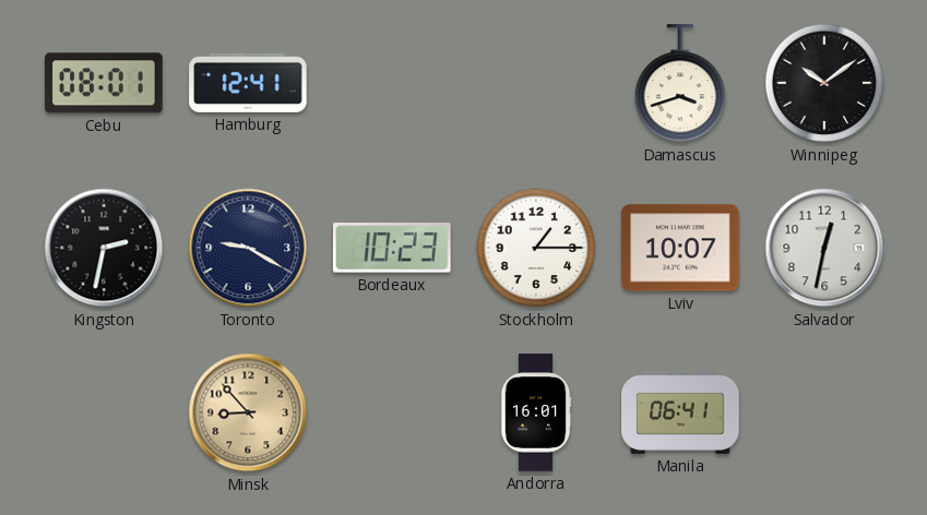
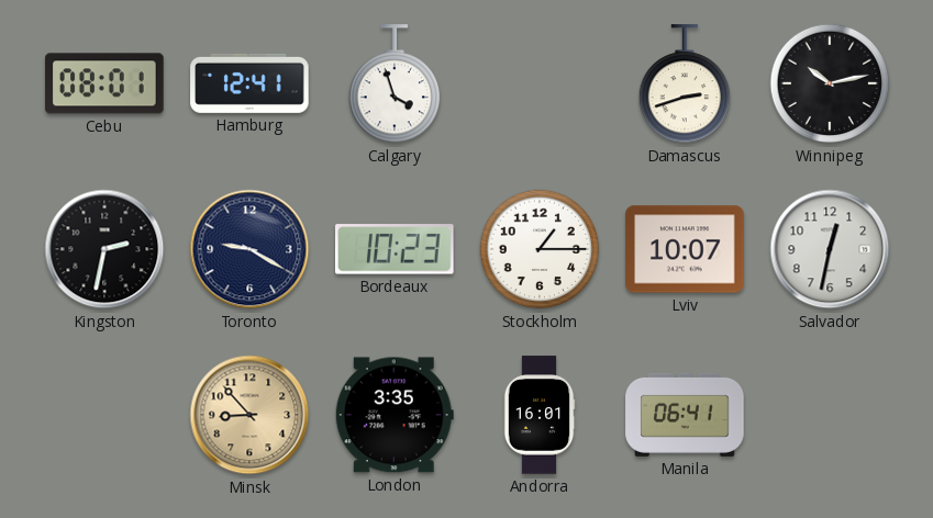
Calgary: none -> 3:57
Damascus: 3:42 -> 2:42
Winnipeg: 10:09 -> 10:13
London: none -> 3:35
